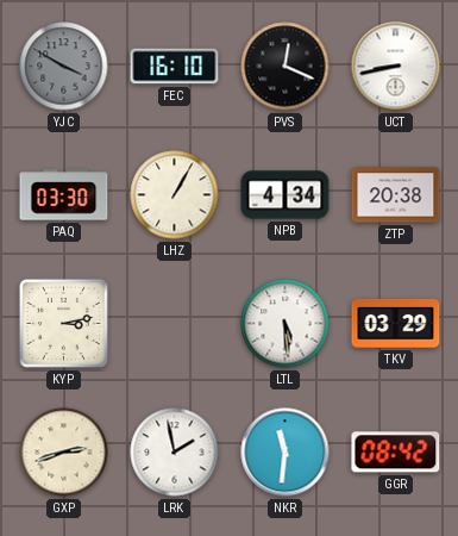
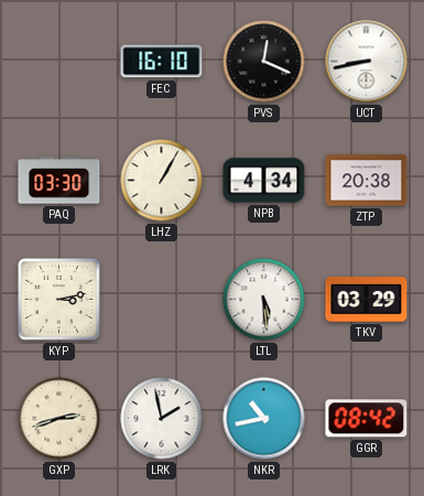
YJC: 3:50 -> none
NKR: 11:31 -> 10:43
